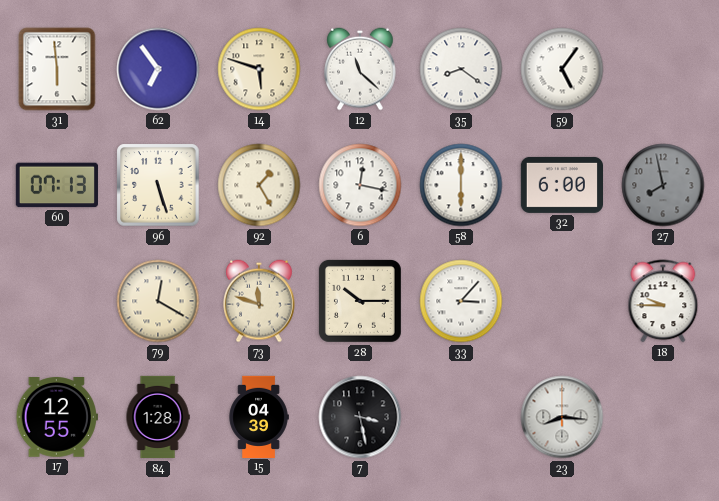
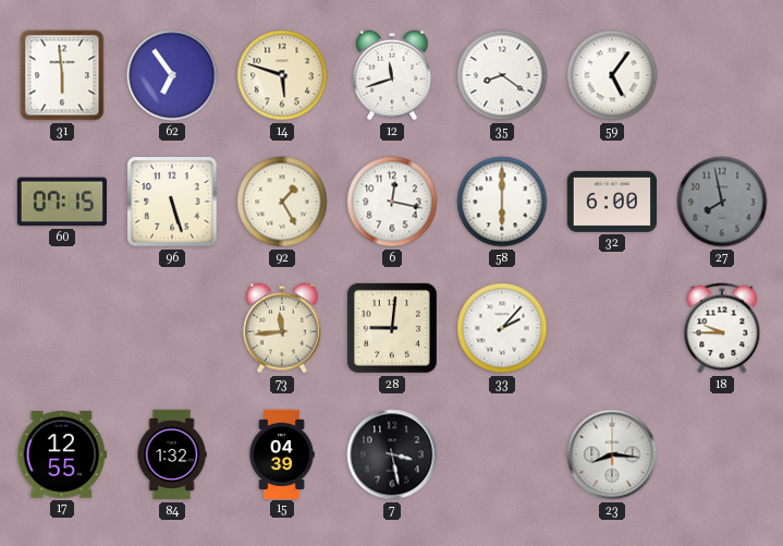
12: 11:22 -> 11:42
60: 07:13 -> 07:15
79: 12:20 -> none
73: 11:48 -> 11:44
28: 10:15 -> 9:01
33: 3:07 -> 2:07
84: 1:28 -> 1:32
